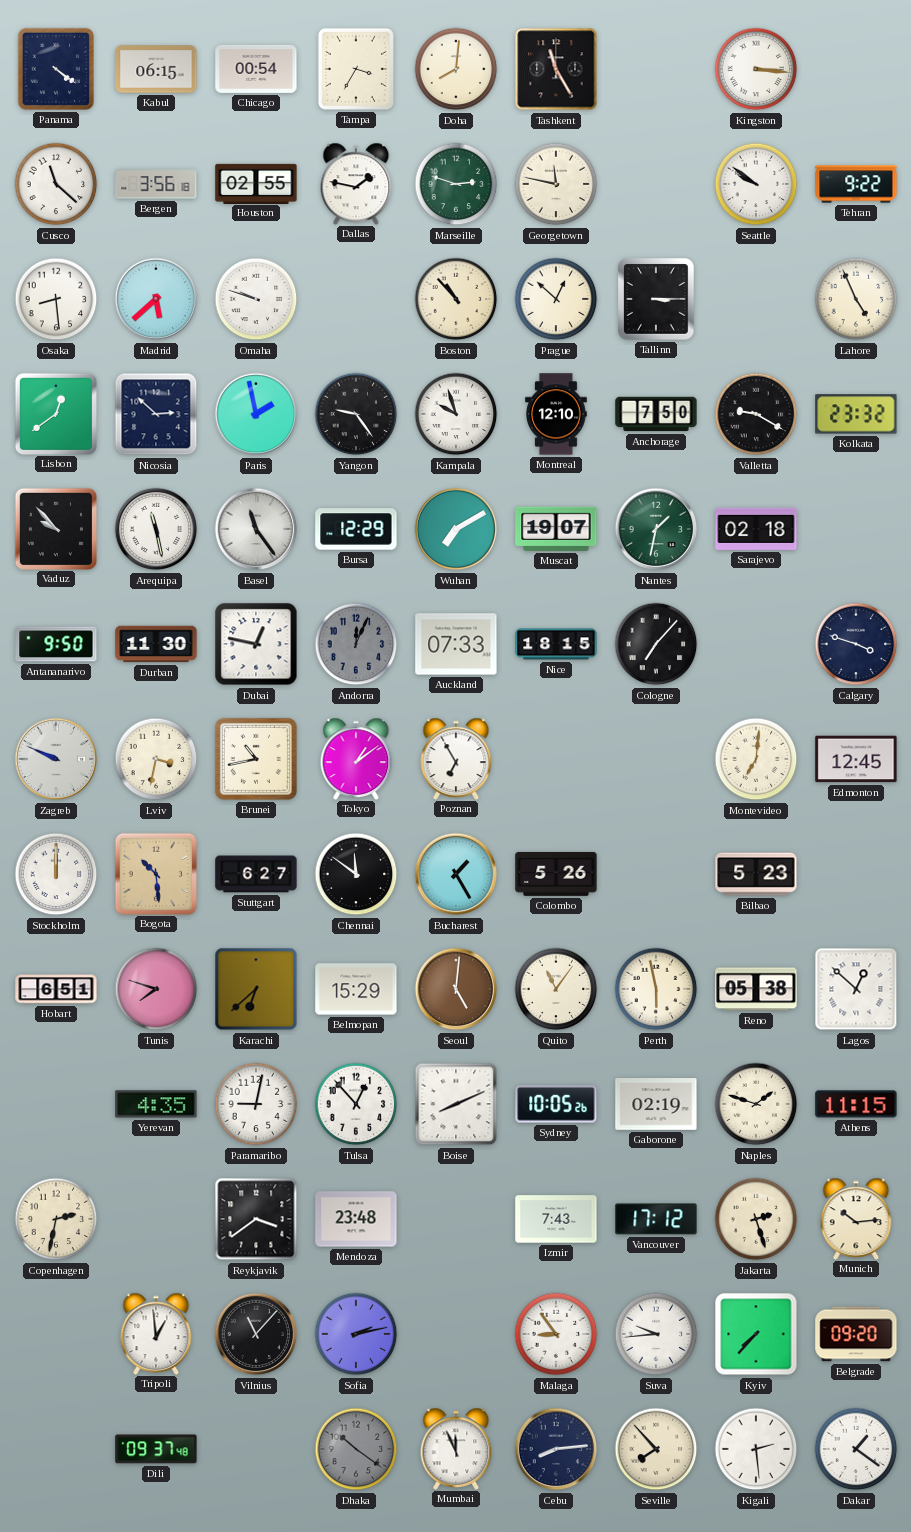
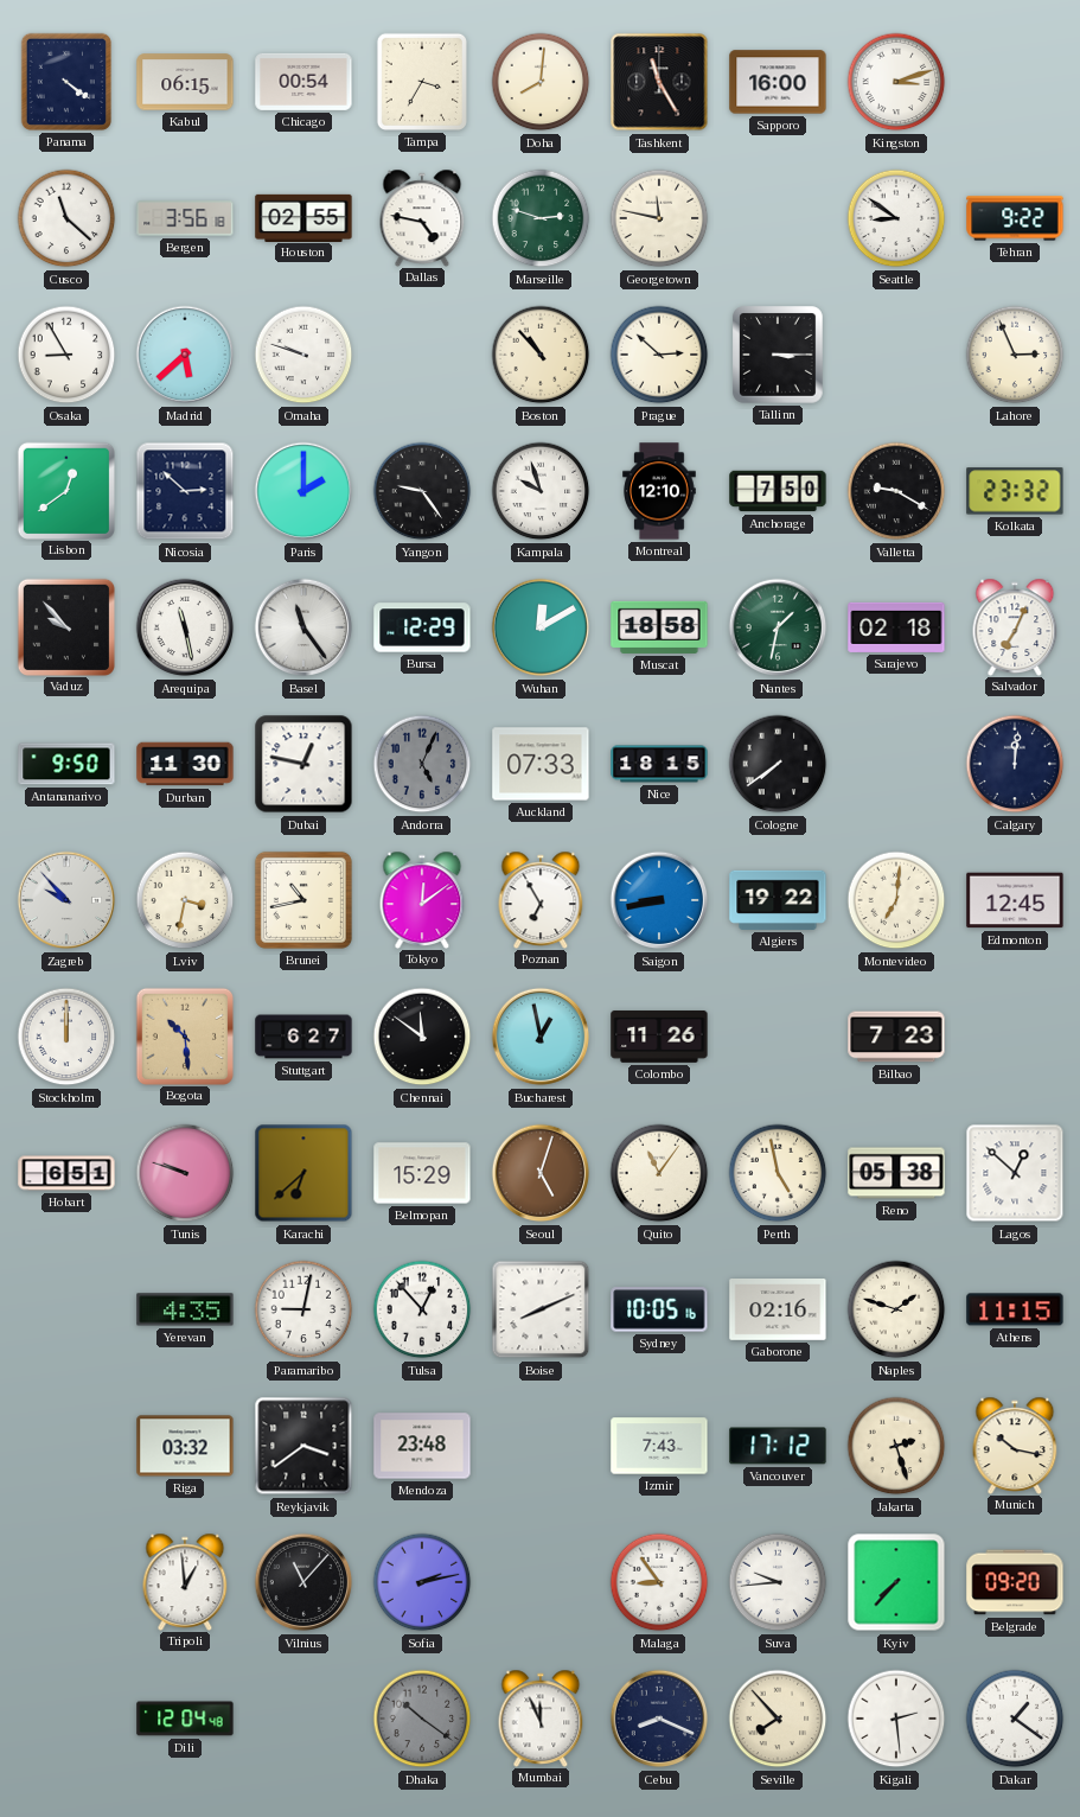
Sapporo: none -> 16:00
Kingston: 3:16 -> 3:12
Dallas: 1:47 -> 4:47
Seattle: 9:51 -> 8:51
Osaka: 8:29 -> 8:55
Prague: 12:52 -> 2:52
Lahore: 4:56 -> 2:56
Paris: 1:58 -> 2:00
Wuhan: 7:10 -> 12:10
Muscat: 19:07 -> 18:58
Salvador: none -> 7:04
Andorra: 12:04 -> 5:04
Cologne: 7:07 -> 7:39
Calgary: 3:48 -> 12:01
Zagreb: 9:49 -> 9:53
Tokyo: 1:09 -> 12:09
Saigon: none -> 8:43
Algiers: none -> 19:22
Bucharest: 1:25 -> 12:58
Colombo: 5:26 -> 11:26
Bilbao: 5:23 -> 7:23
Tunis: 7:48 -> 9:48
Seoul: 5:01 -> 5:03
Perth: 5:58 -> 4:58
Sydney: 10:05:26 -> 10:05:16
Gaborone: 02:19 -> 02:16
Copenhagen: 2:32 -> none
Riga: none -> 03:32
Munich: 10:14 -> 10:17
Dili: 09:37 -> 12:04
Cebu: 8:14 -> 8:19
